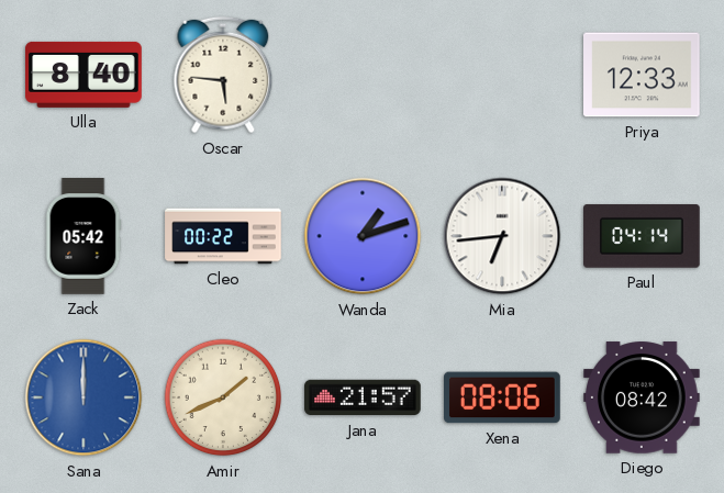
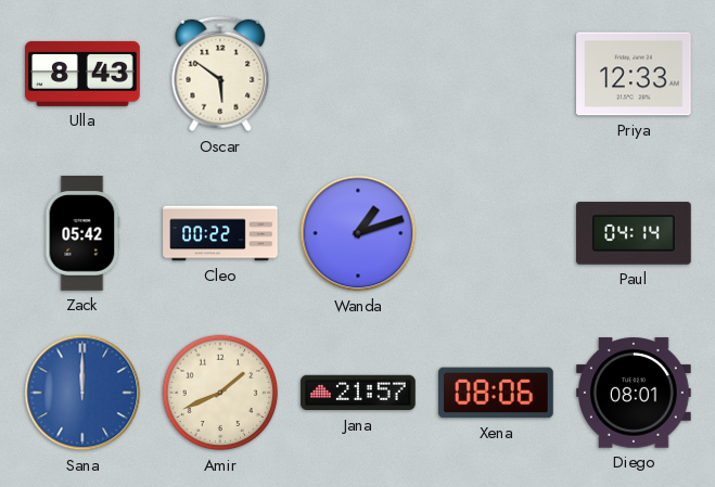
Ulla: 8:40 -> 8:43
Oscar: 5:46 -> 5:51
Mia: 6:44 -> none
Diego: 08:42 -> 08:01
